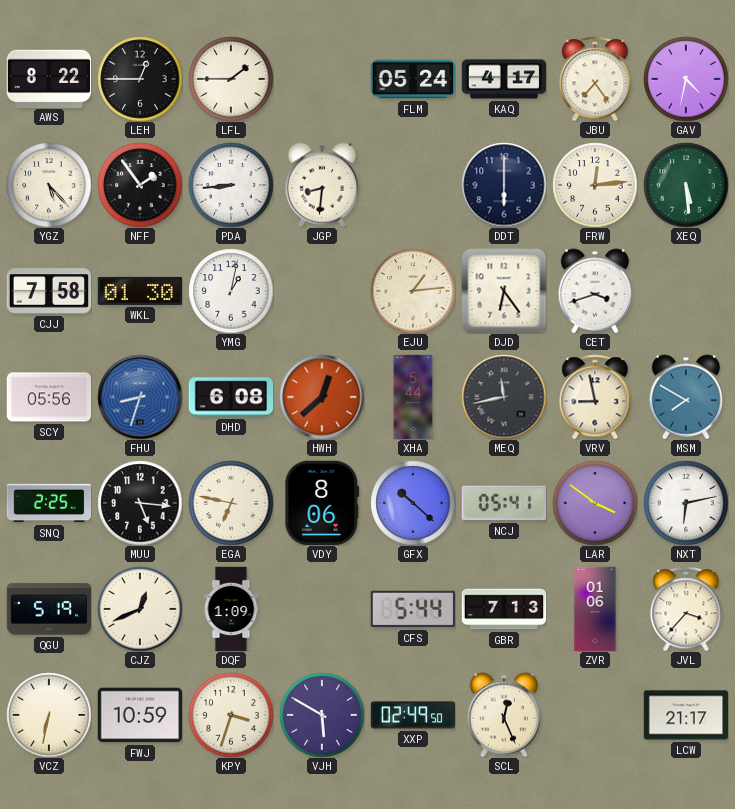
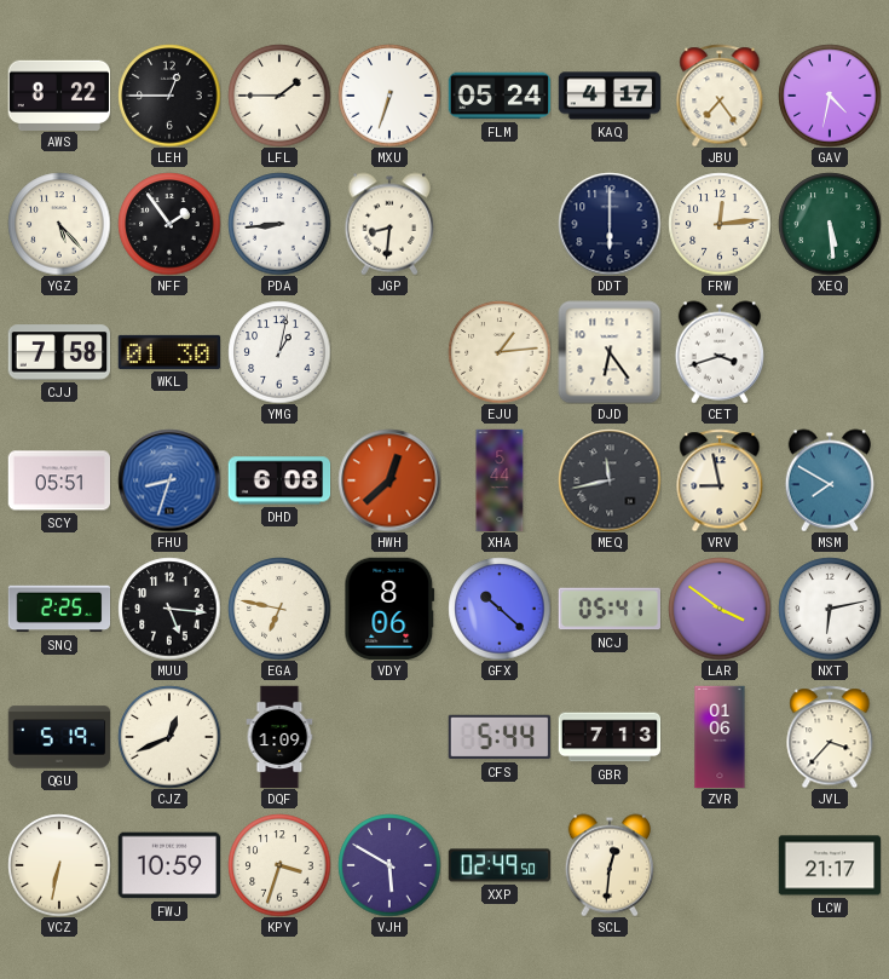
MXU: none -> 6:33
SCY: 05:56 -> 05:51
SCL: 12:26 -> 12:31
